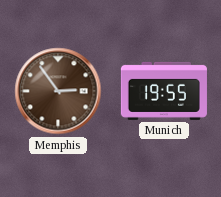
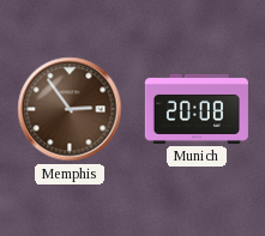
Munich: 19:55 -> 20:08
